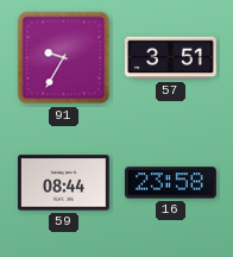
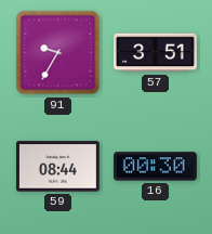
16: 23:58 -> 00:30
